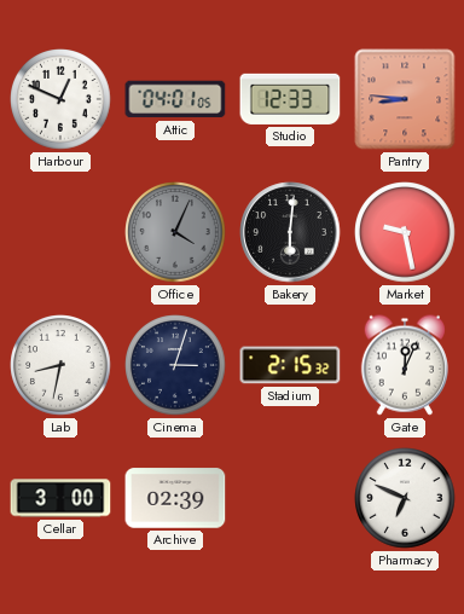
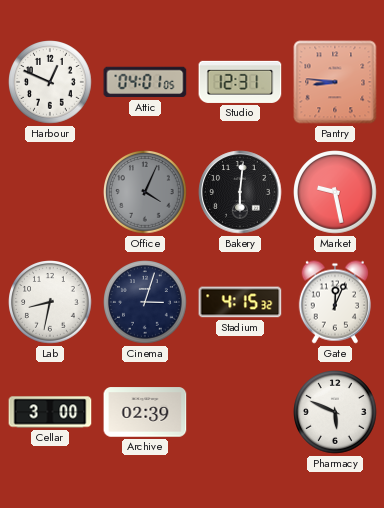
Studio: 12:33 -> 12:31
Stadium: 2:15 -> 4:15
Pharmacy: 6:49 -> 5:49
